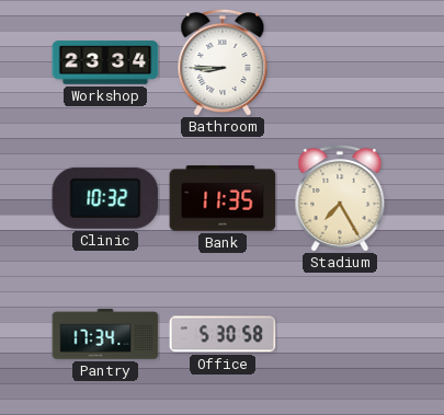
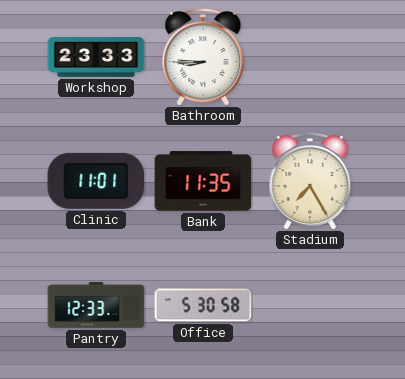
Workshop: 23:34 -> 23:33
Clinic: 10:32 -> 11:01
Pantry: 17:34 -> 12:33
